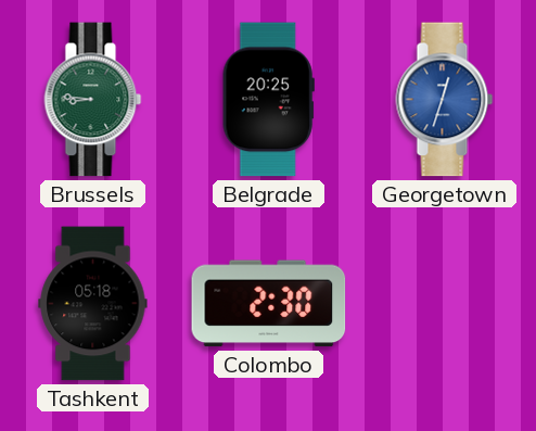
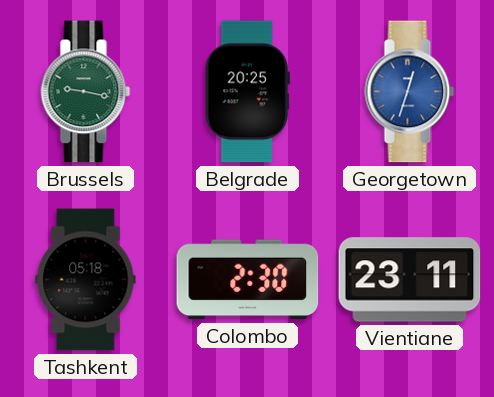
Brussels: 8:46 -> 9:17
Vientiane: none -> 23:11
